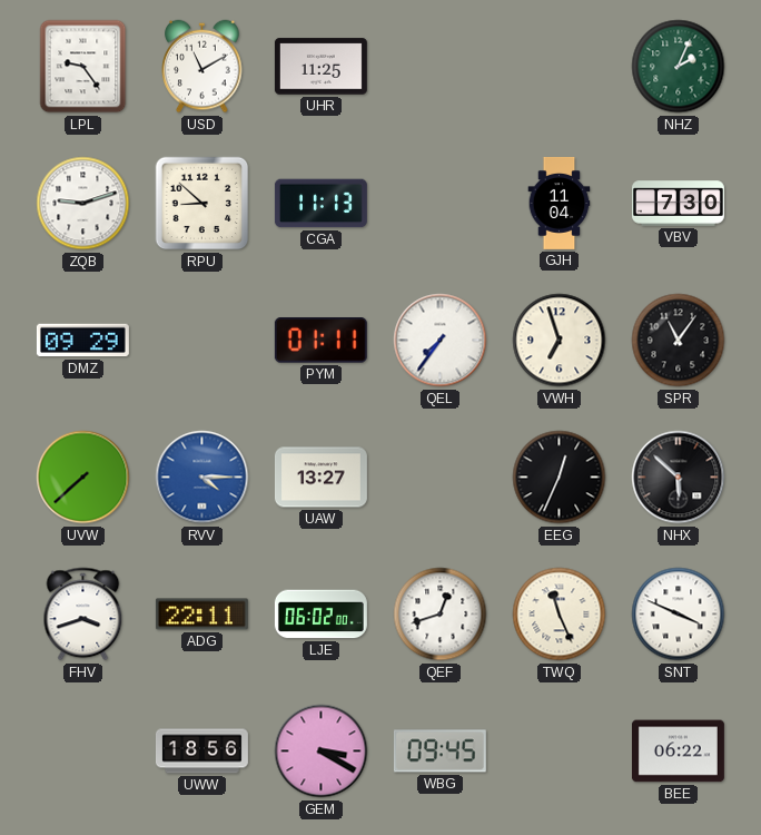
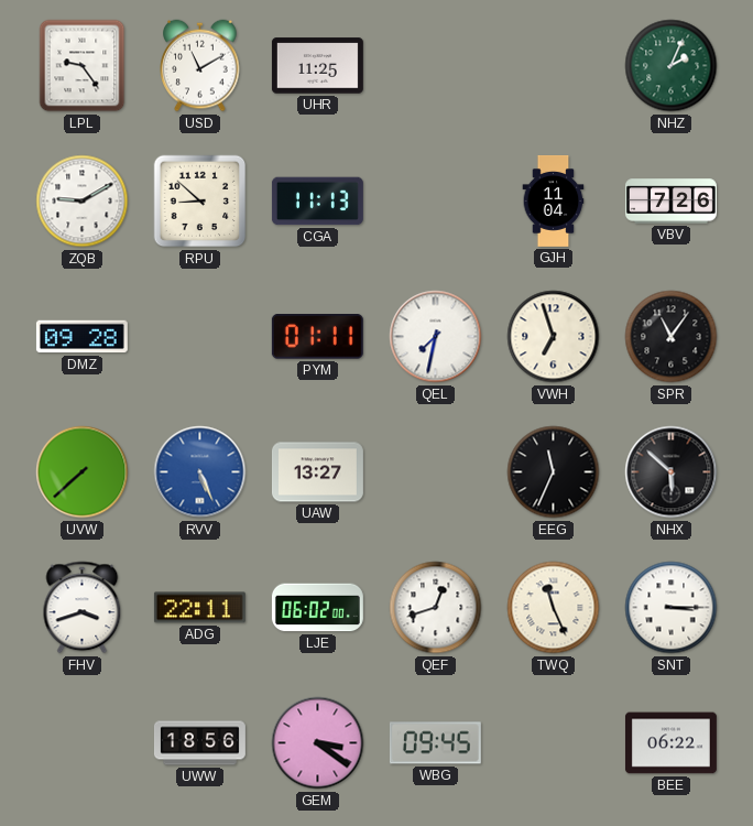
ZQB: 9:12 -> 9:10
VBV: 7:30 -> 7:26
DMZ: 09:29 -> 09:28
QEL: 7:36 -> 7:32
RVV: 4:15 -> 5:26
EEG: 12:34 -> 11:34
SNT: 3:49 -> 3:15
GEM: 3:20 -> 3:21
